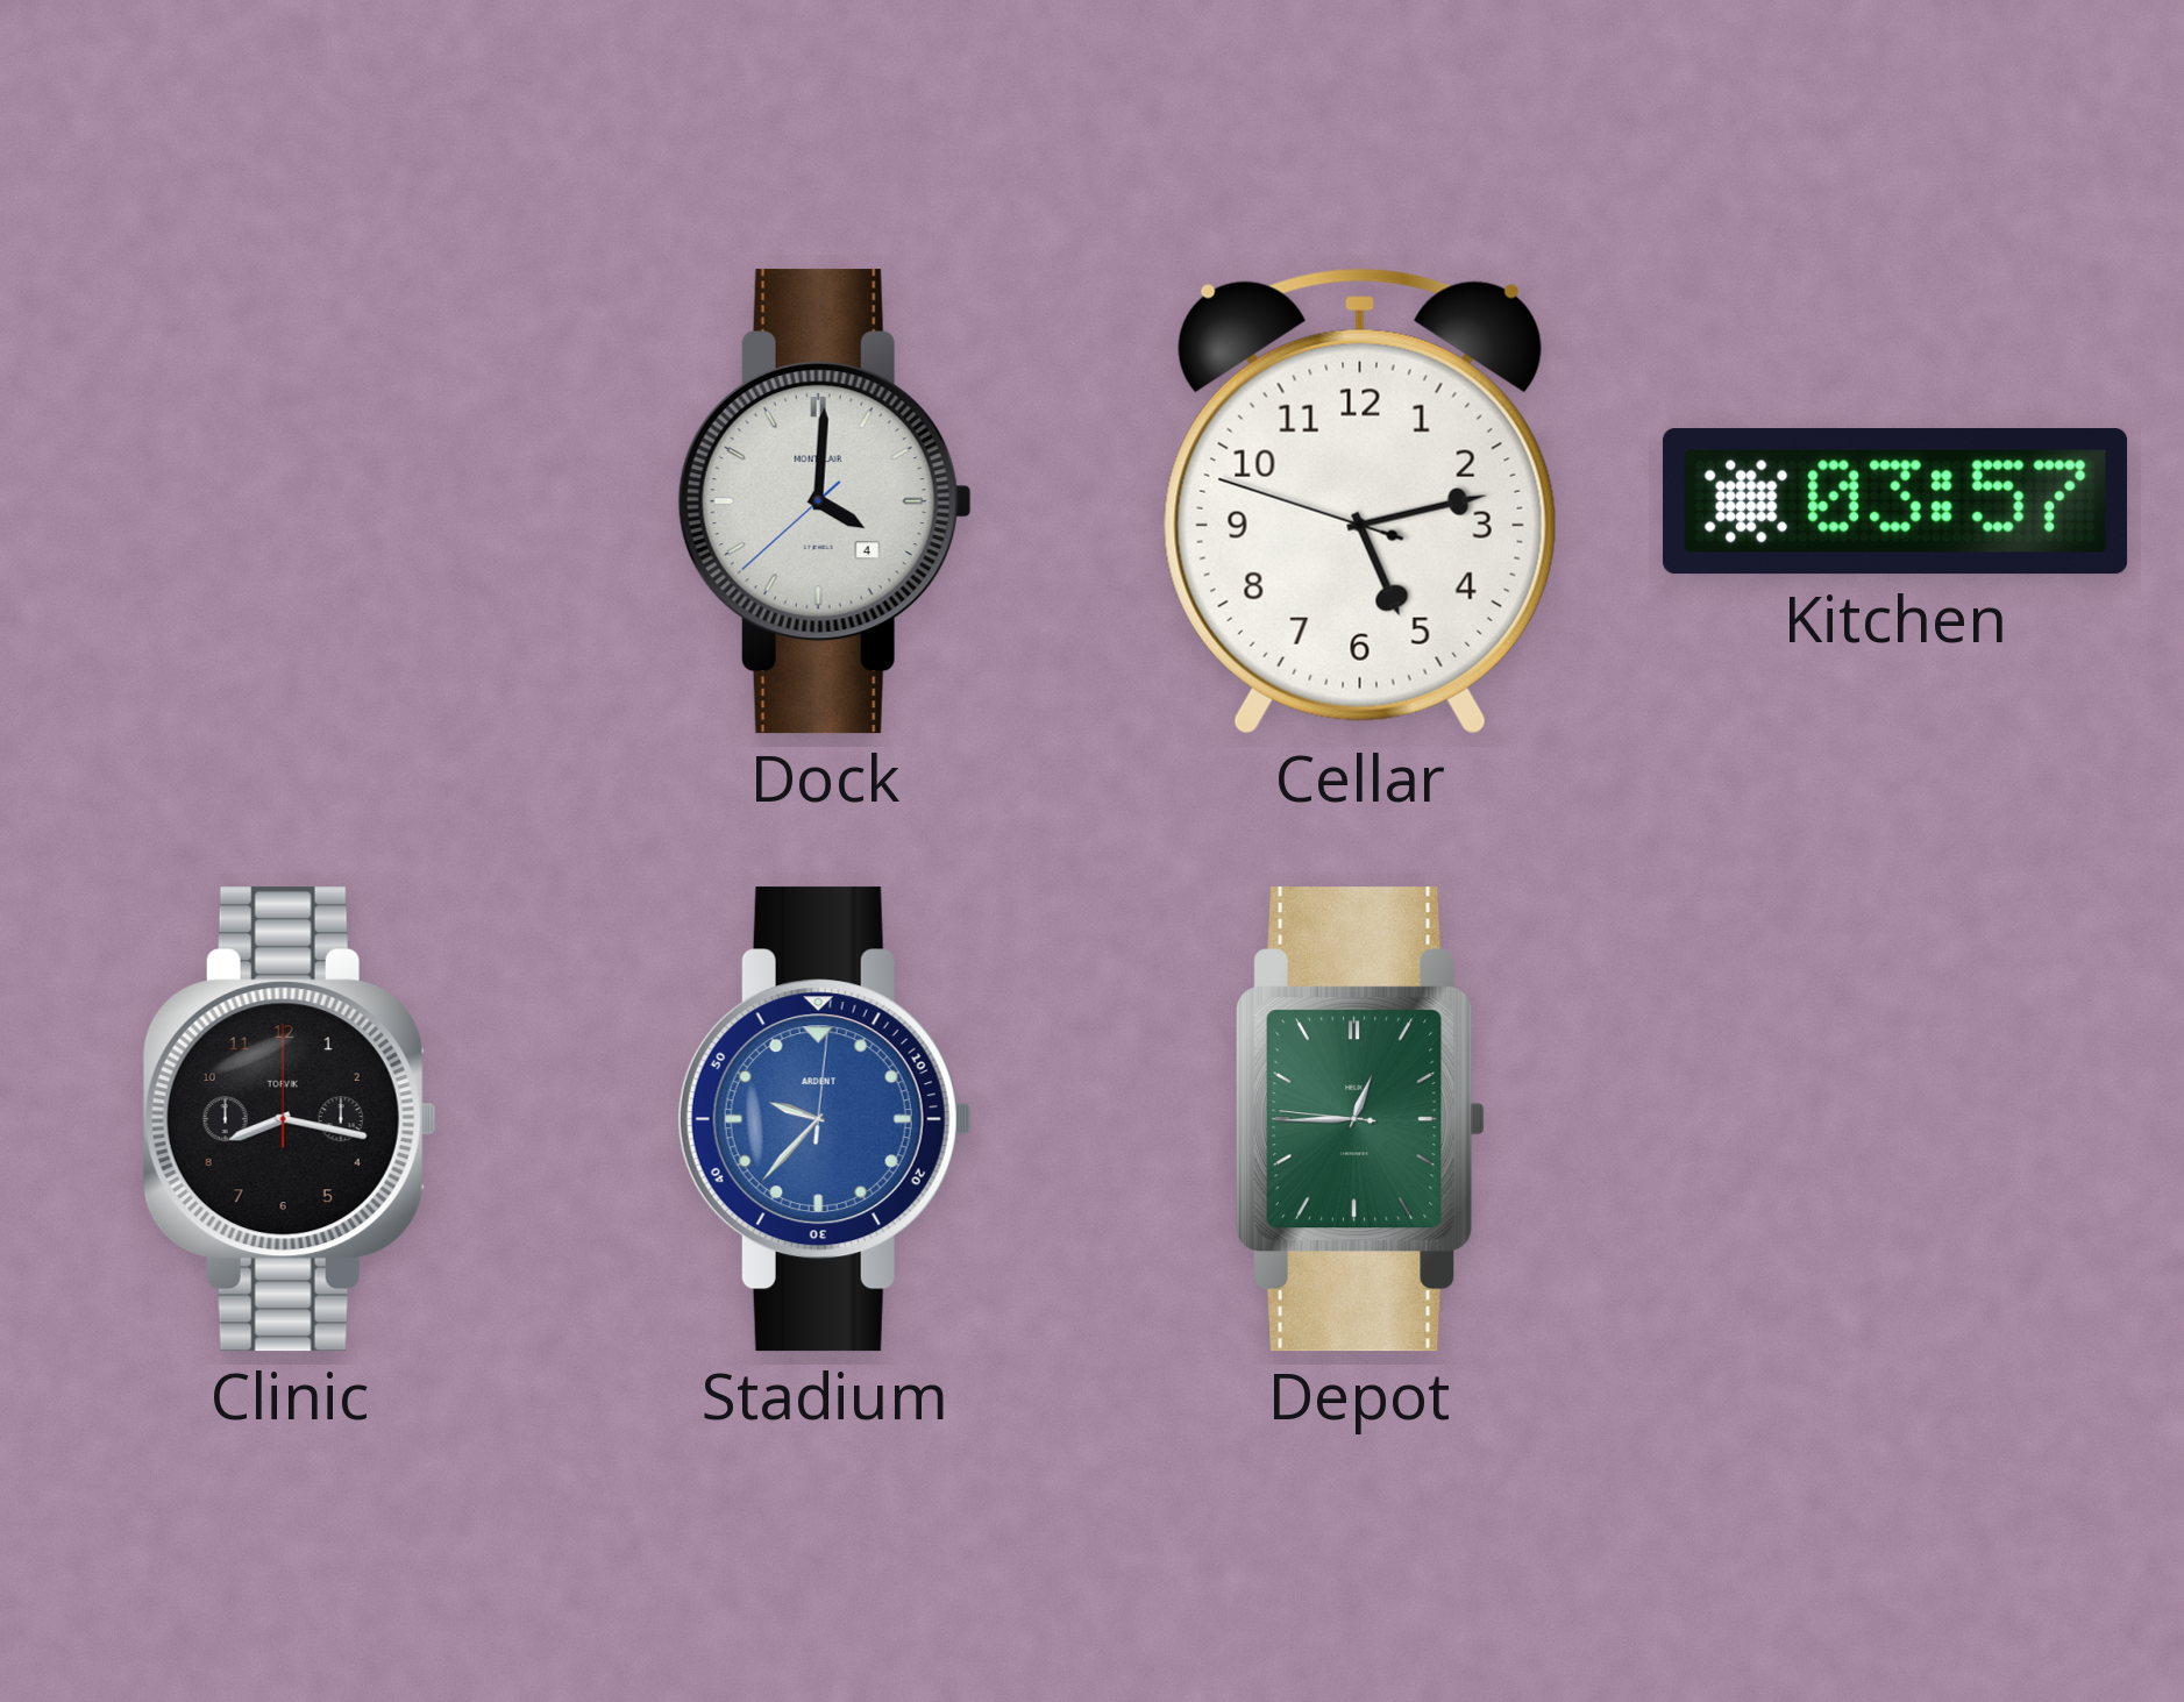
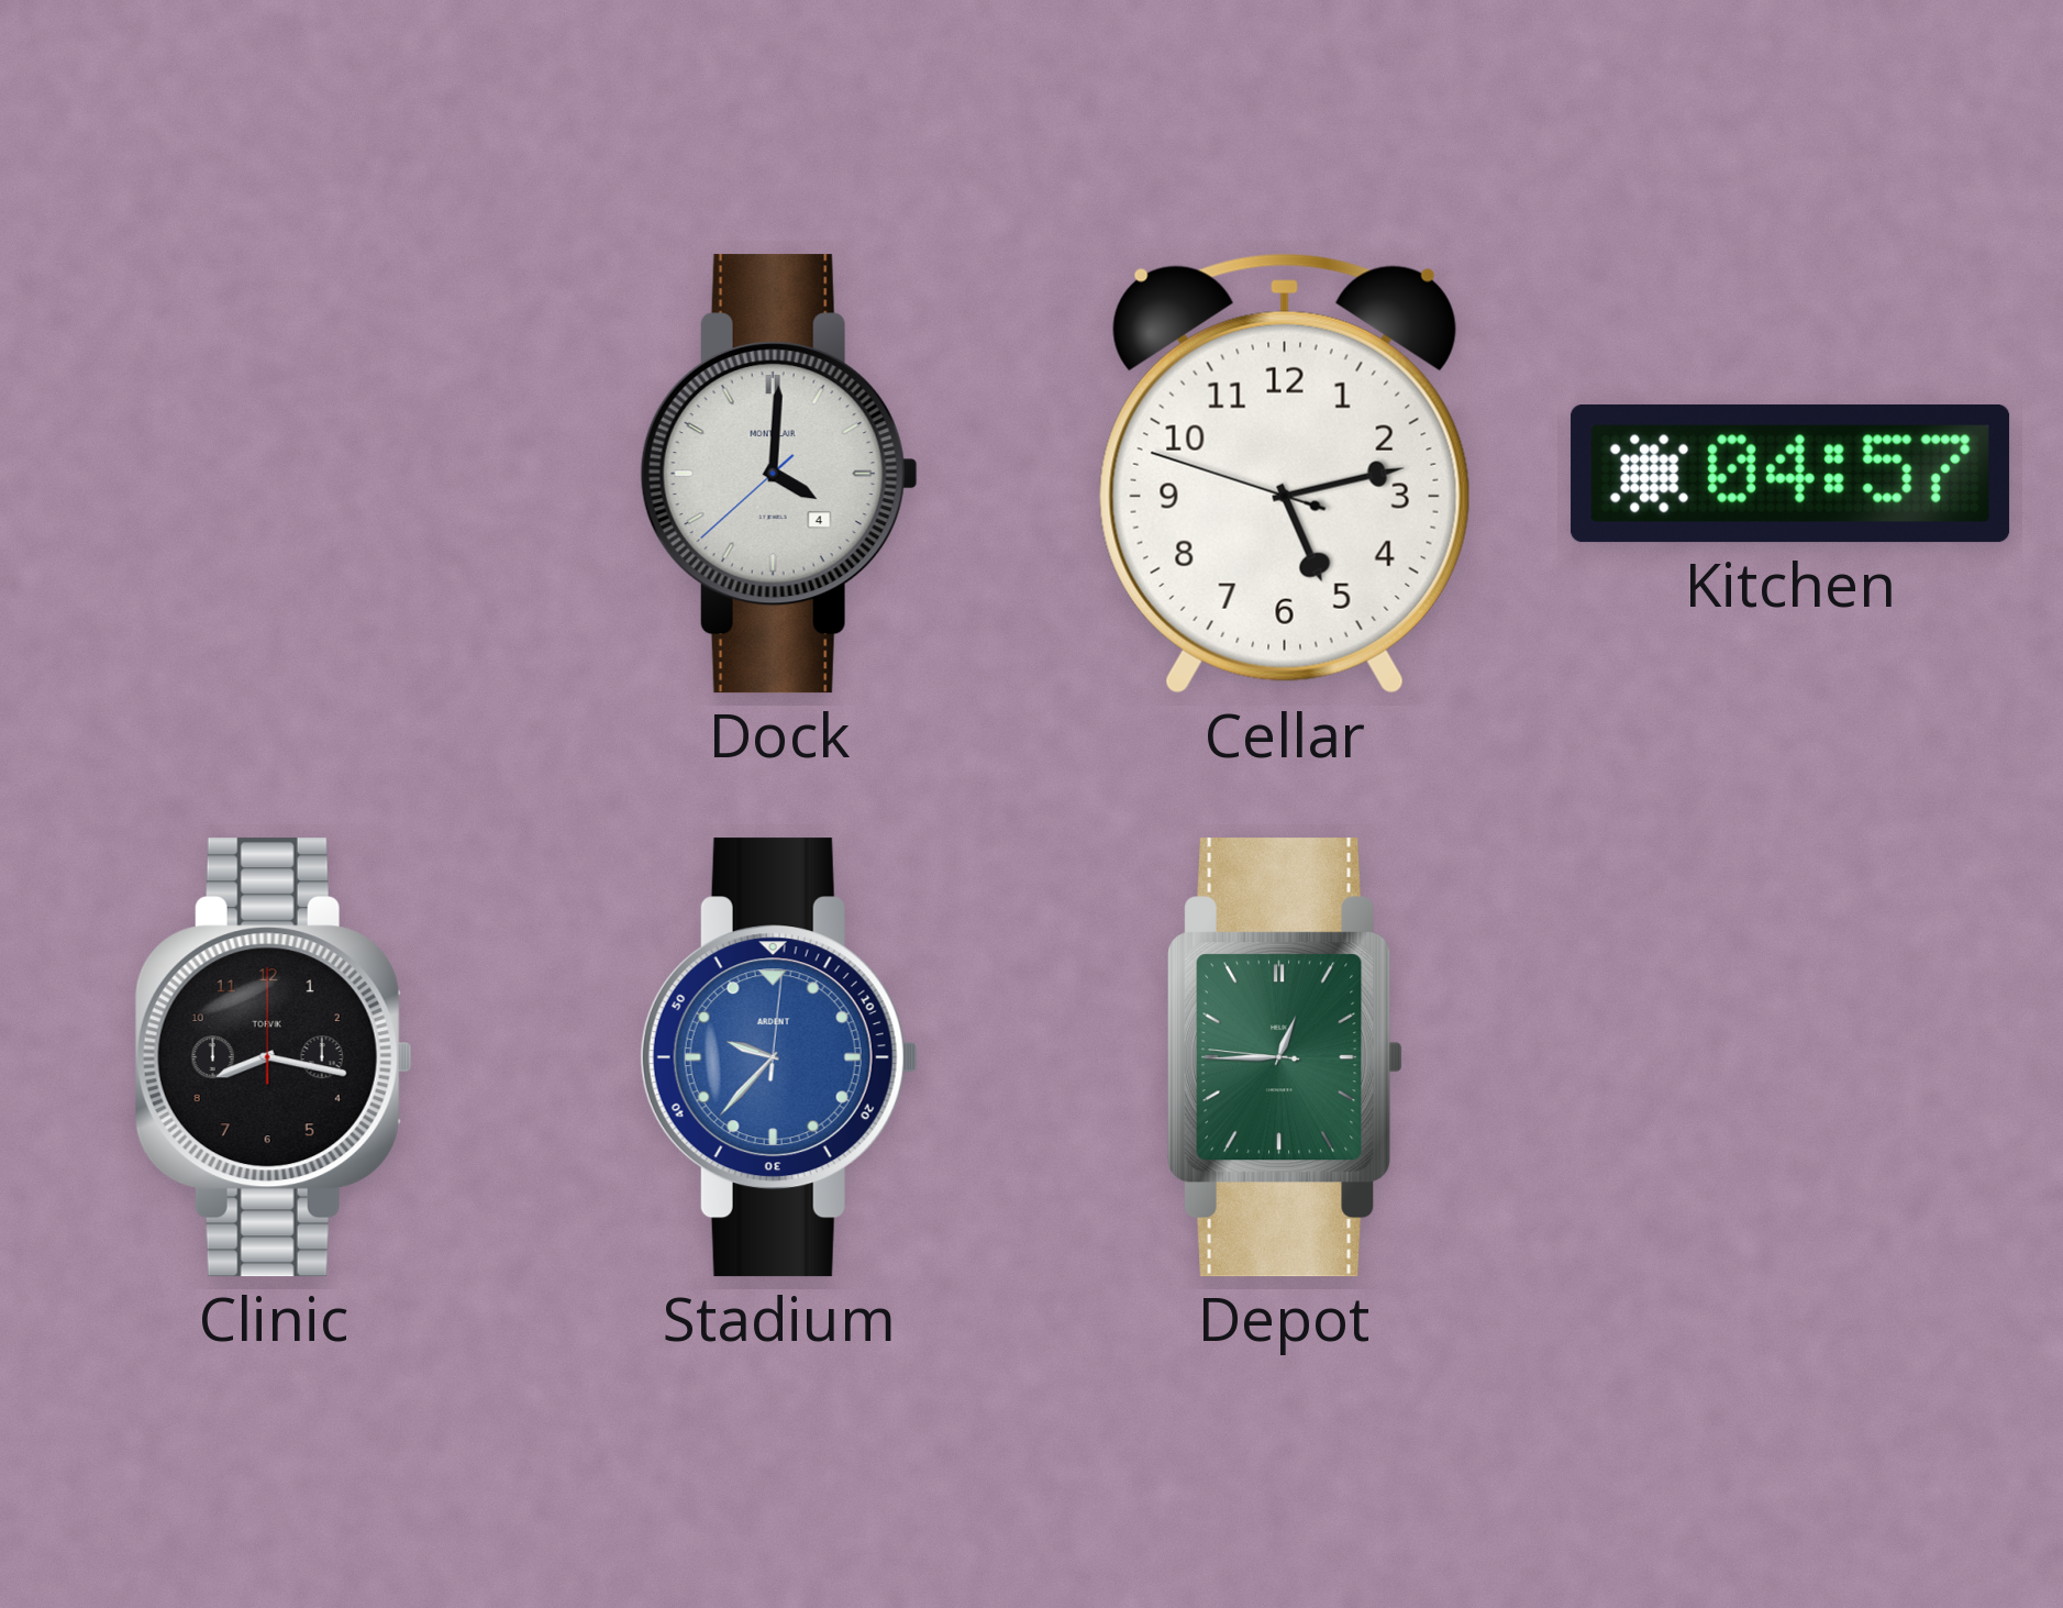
Kitchen: 03:57 -> 04:57
